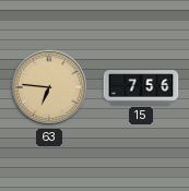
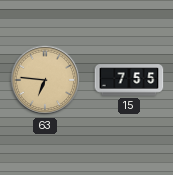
15: 7:56 -> 7:55
